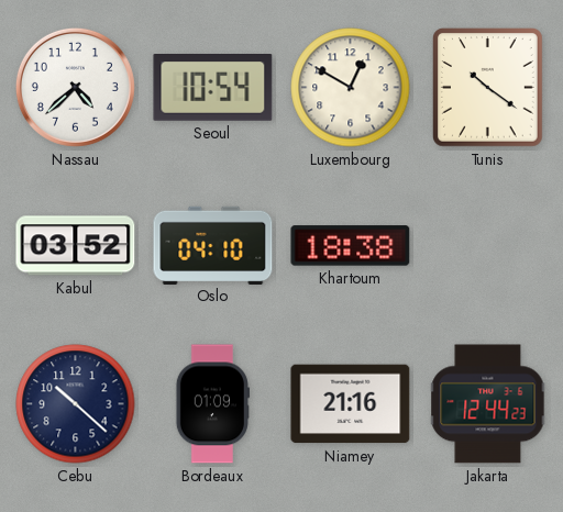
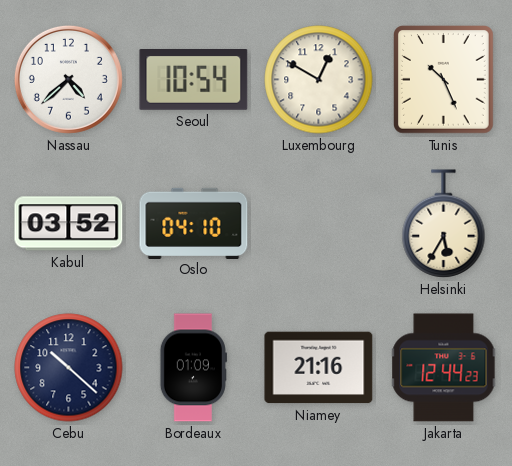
Tunis: 10:21 -> 10:26
Khartoum: 18:38 -> none
Helsinki: none -> 5:35
